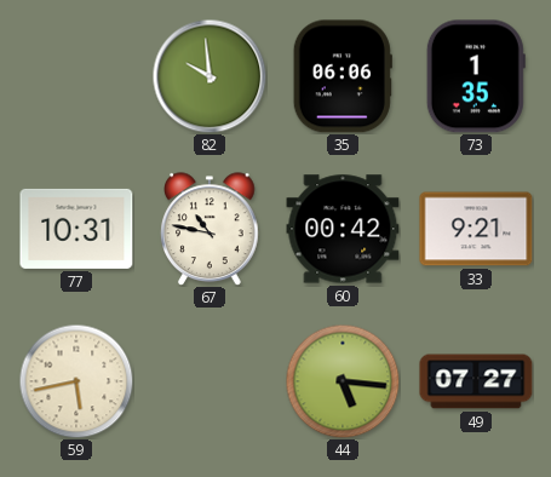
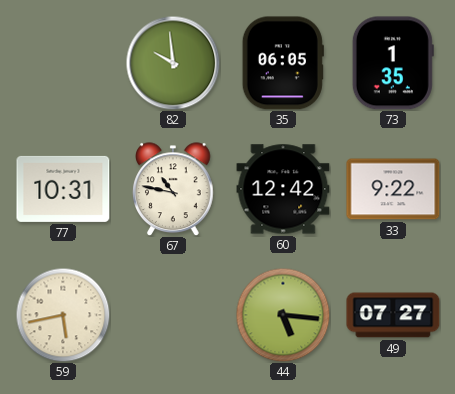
35: 06:06 -> 06:05
60: 00:42 -> 12:42
33: 9:21 -> 9:22
